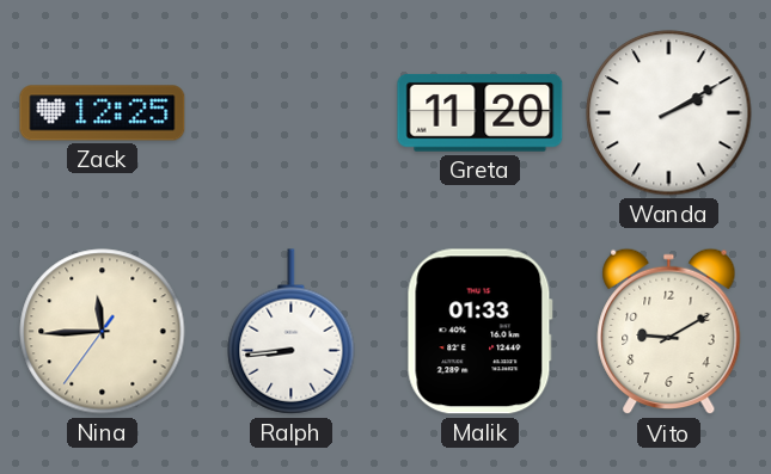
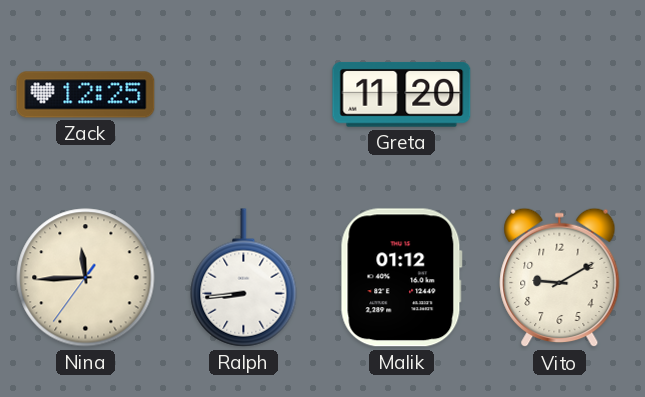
Wanda: 2:10 -> none
Malik: 01:33 -> 01:12
